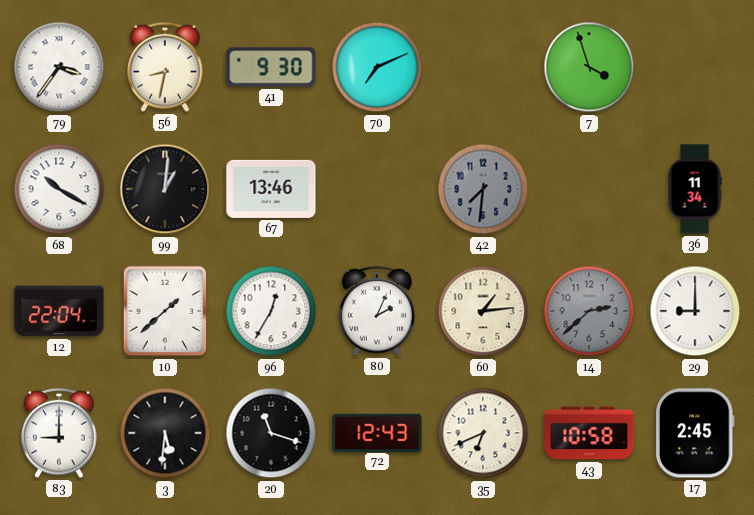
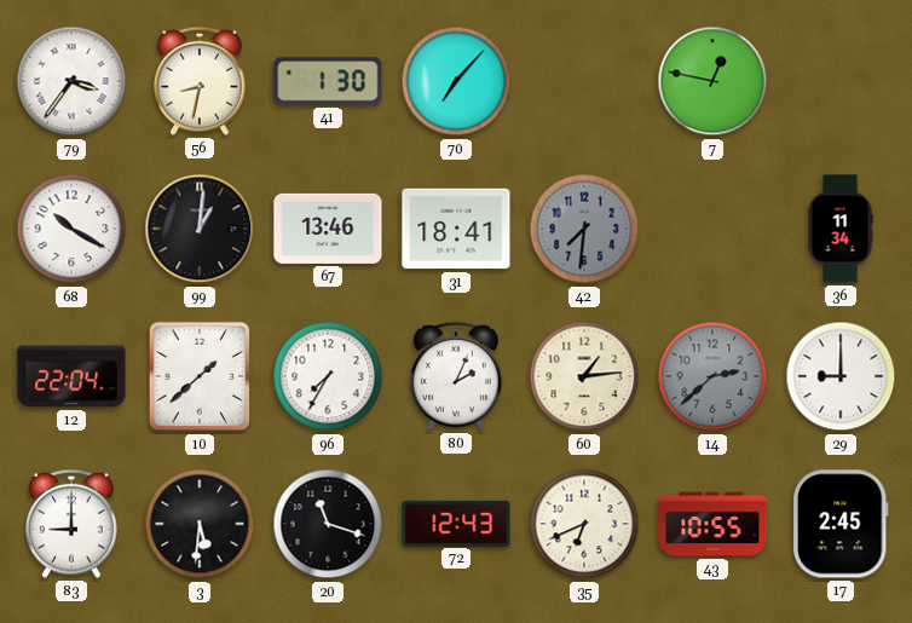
41: 9:30 -> 1:30
70: 7:11 -> 7:07
7: 3:57 -> 12:47
31: none -> 18:41
96: 12:35 -> 7:35
43: 10:58 -> 10:55
